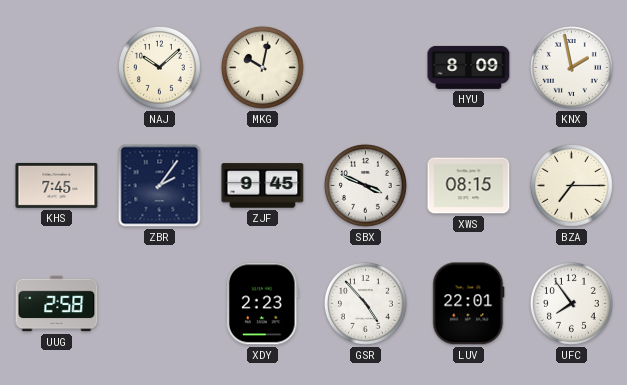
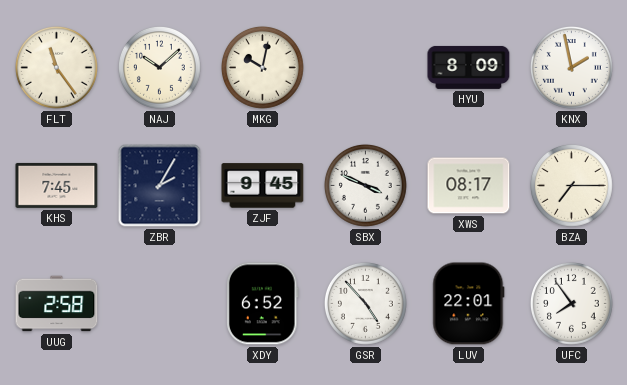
FLT: none -> 11:24
ZBR: 2:06 -> 2:05
XWS: 08:15 -> 08:17
XDY: 2:23 -> 6:52
